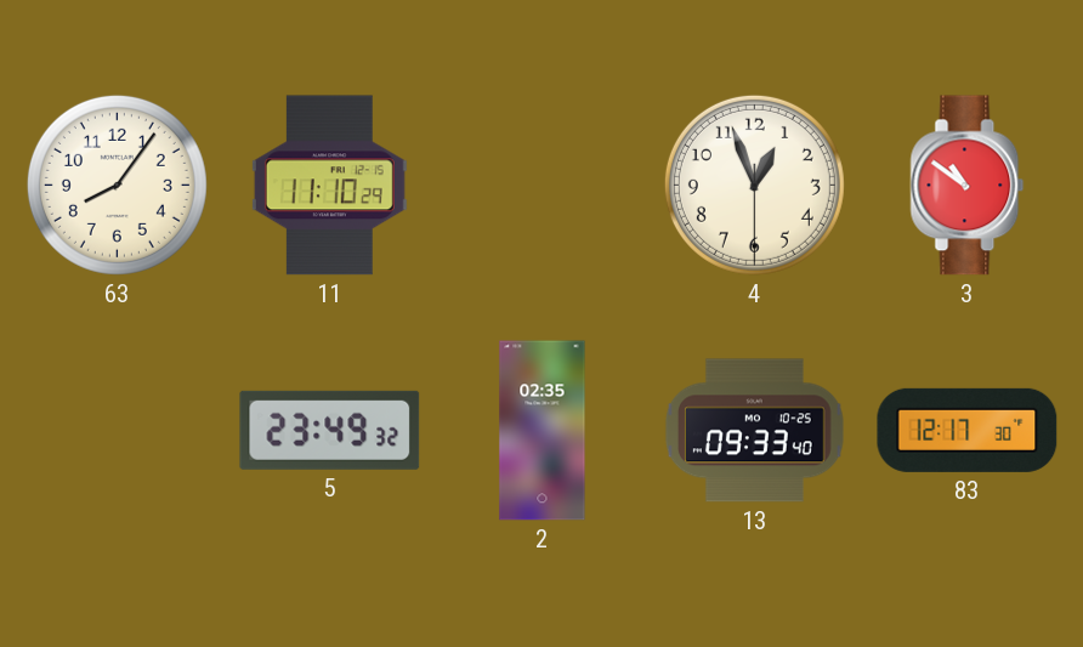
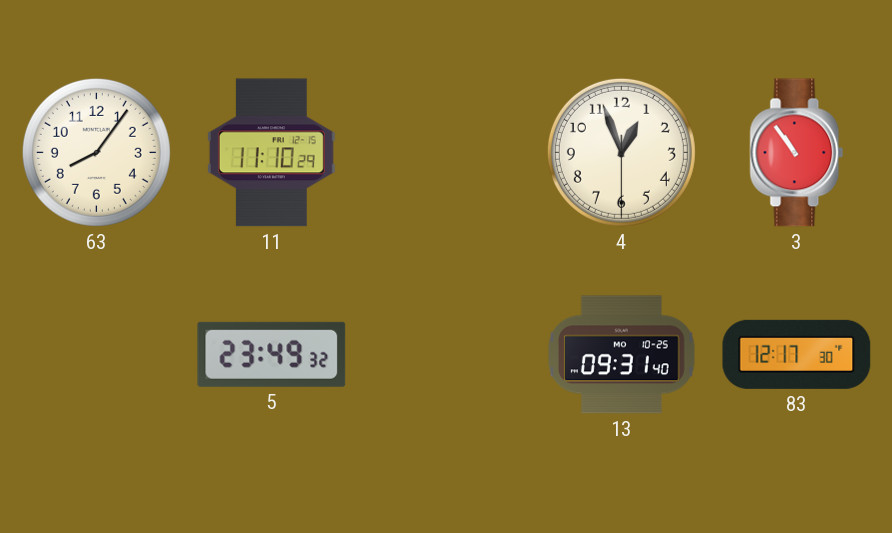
3: 10:51 -> 10:54
2: 02:35 -> none
13: 09:33 -> 09:31
